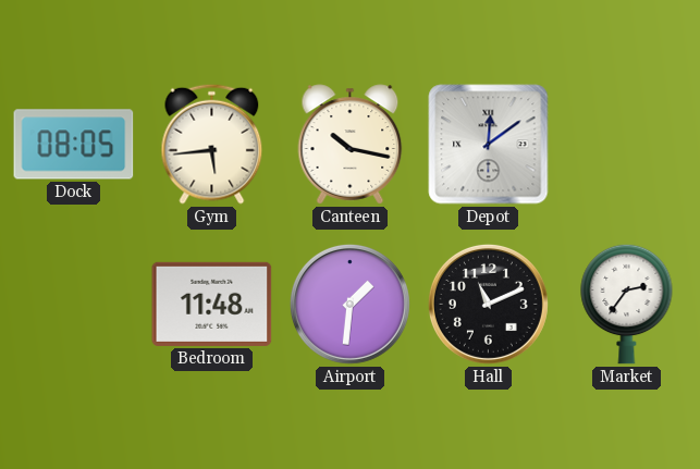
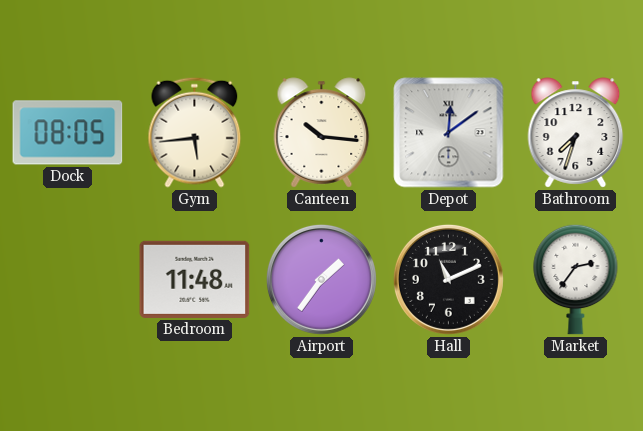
Canteen: 10:17 -> 10:16
Bathroom: none -> 7:33
Airport: 1:31 -> 1:36
